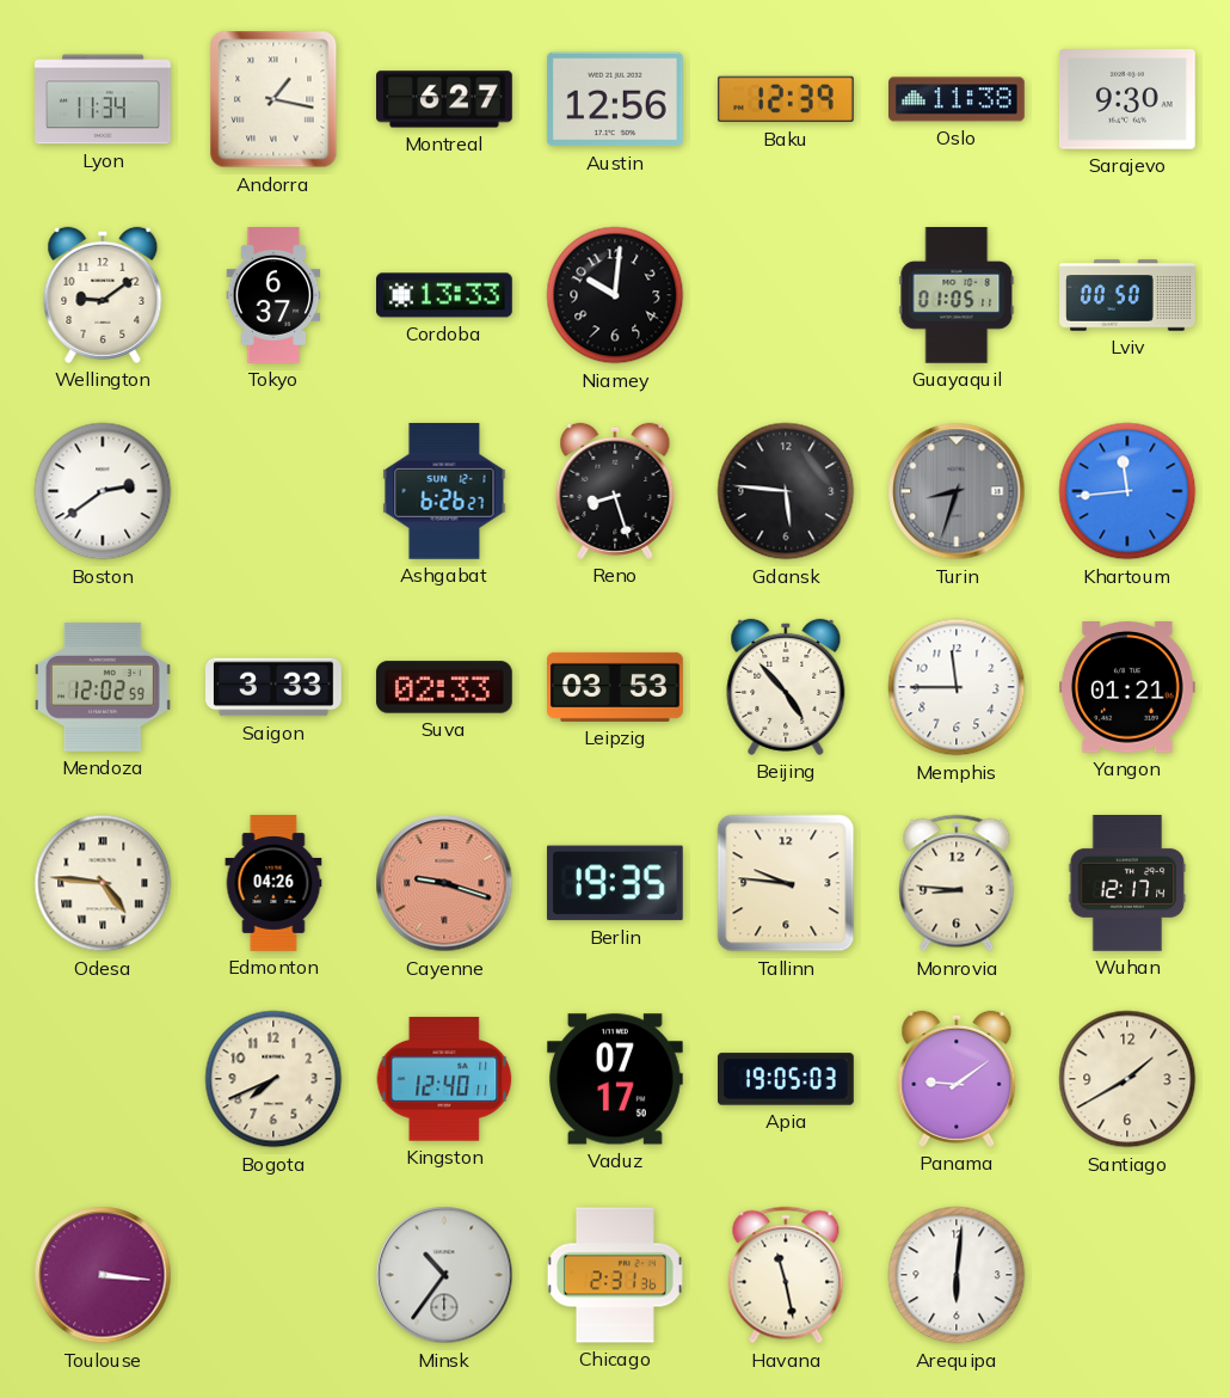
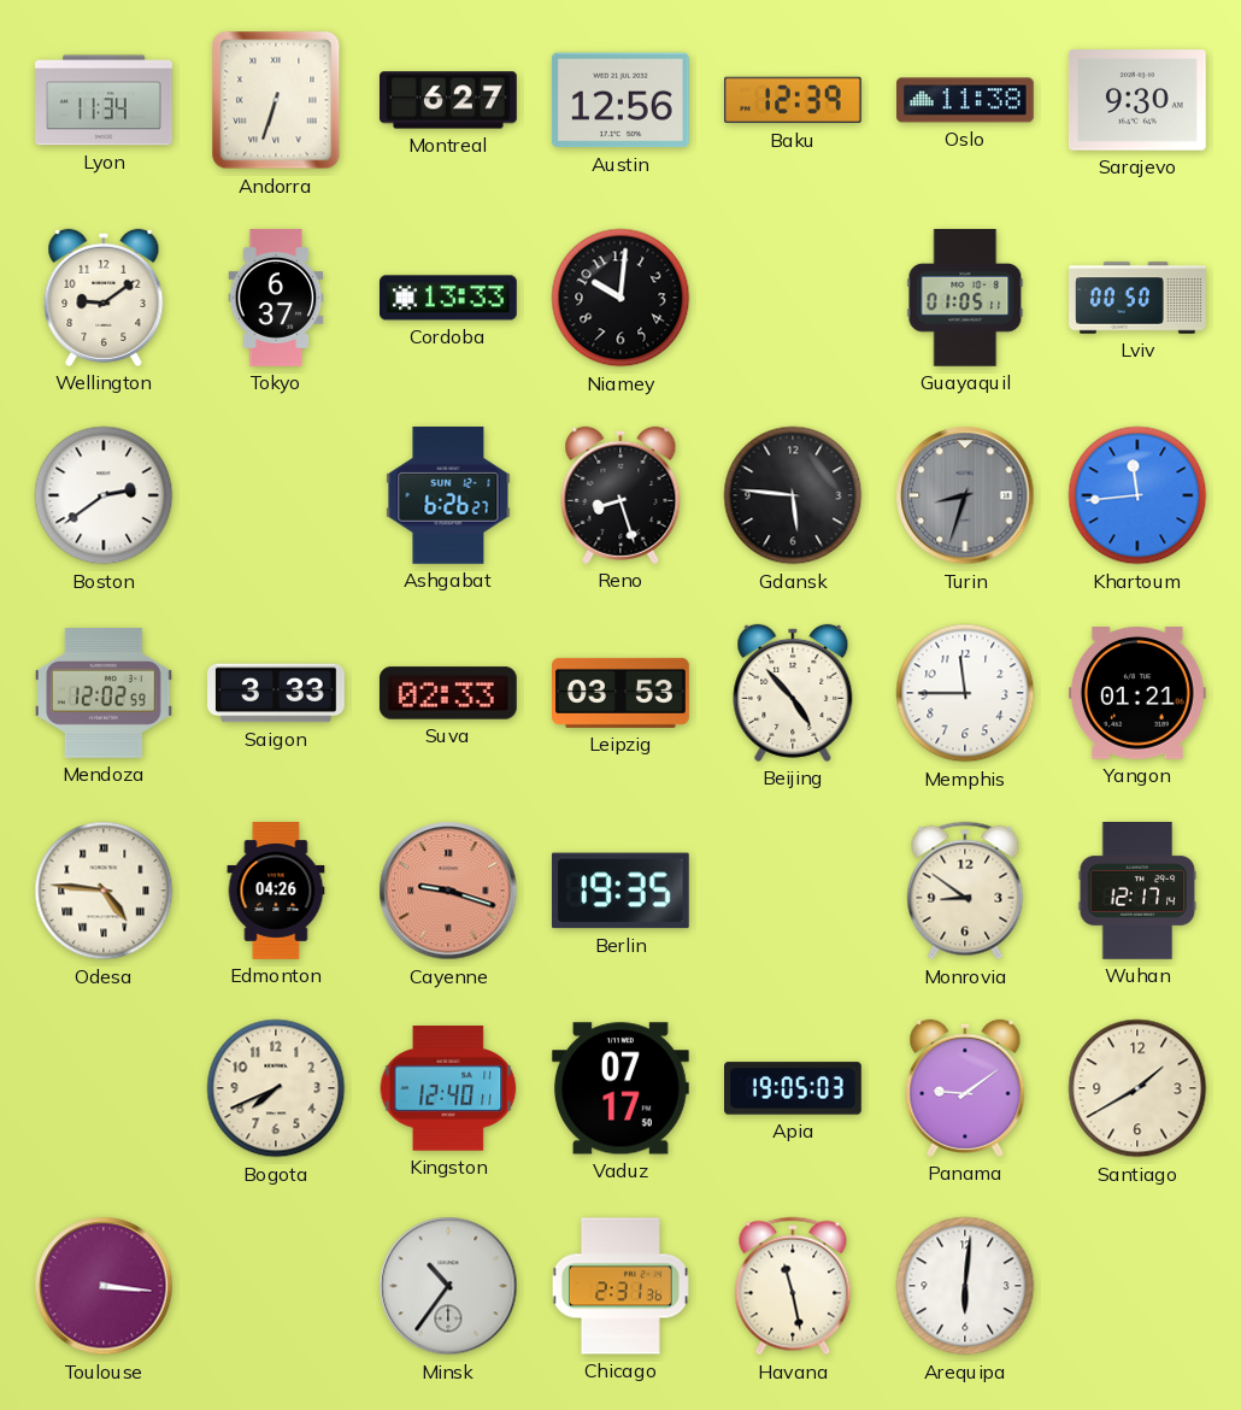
Andorra: 1:17 -> 6:33
Tallinn: 9:46 -> none
Monrovia: 8:46 -> 8:51
